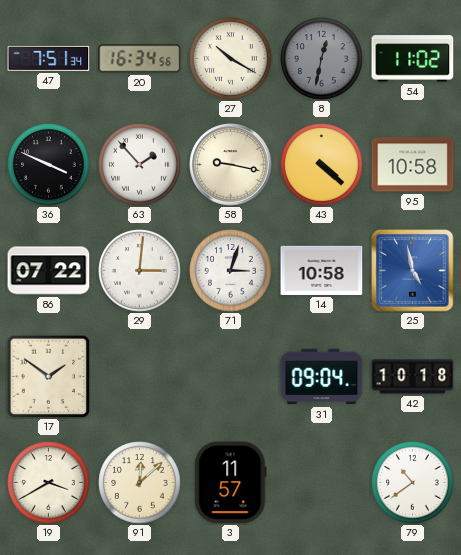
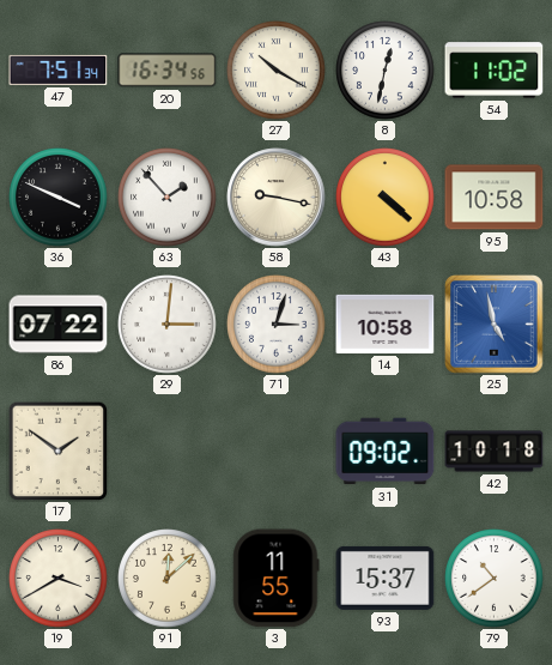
8 dial: grey -> white
31: 09:04 -> 09:02
3: 11:57 -> 11:55
93: none -> 15:37
